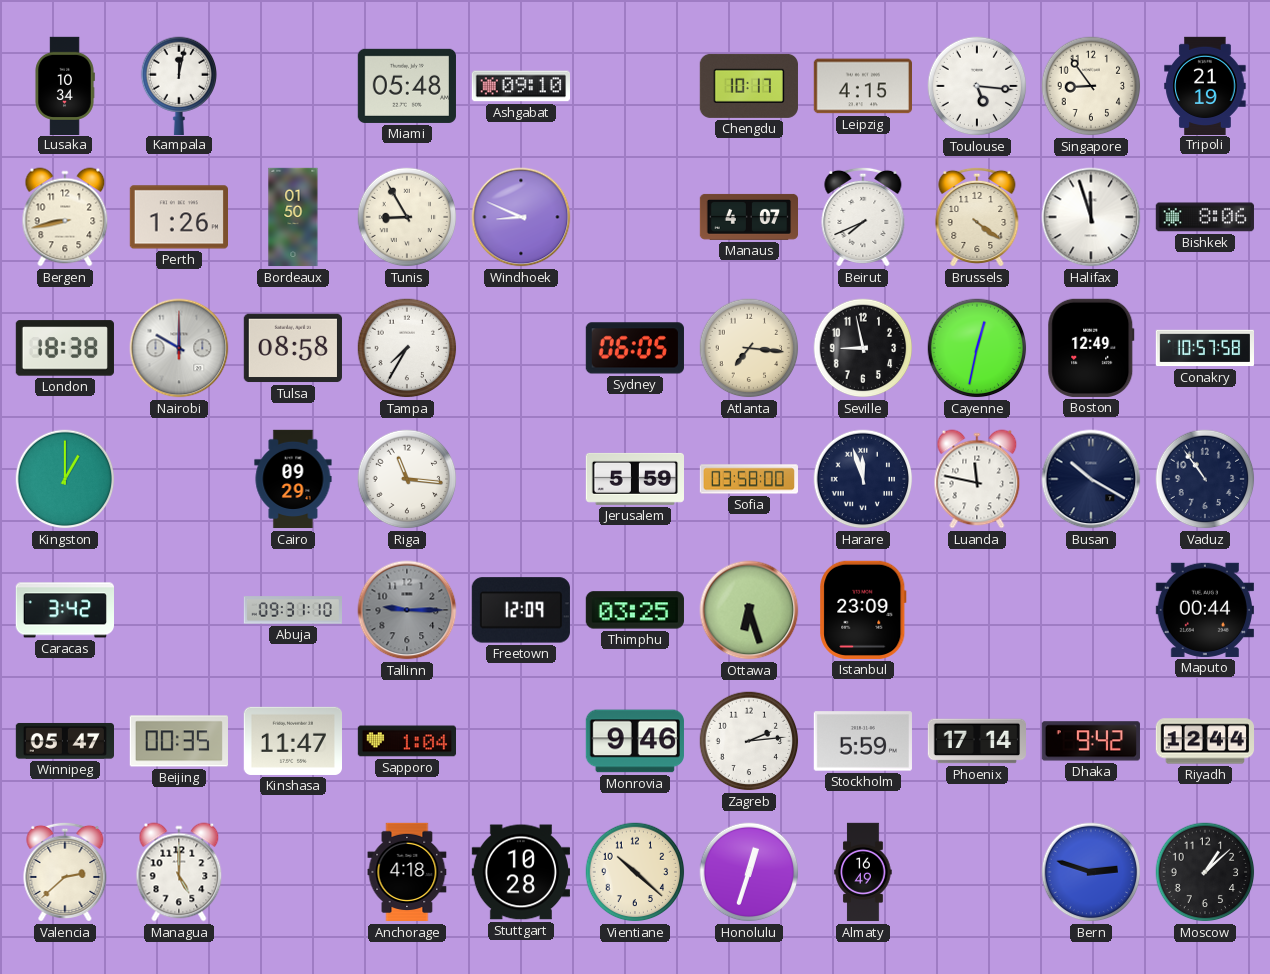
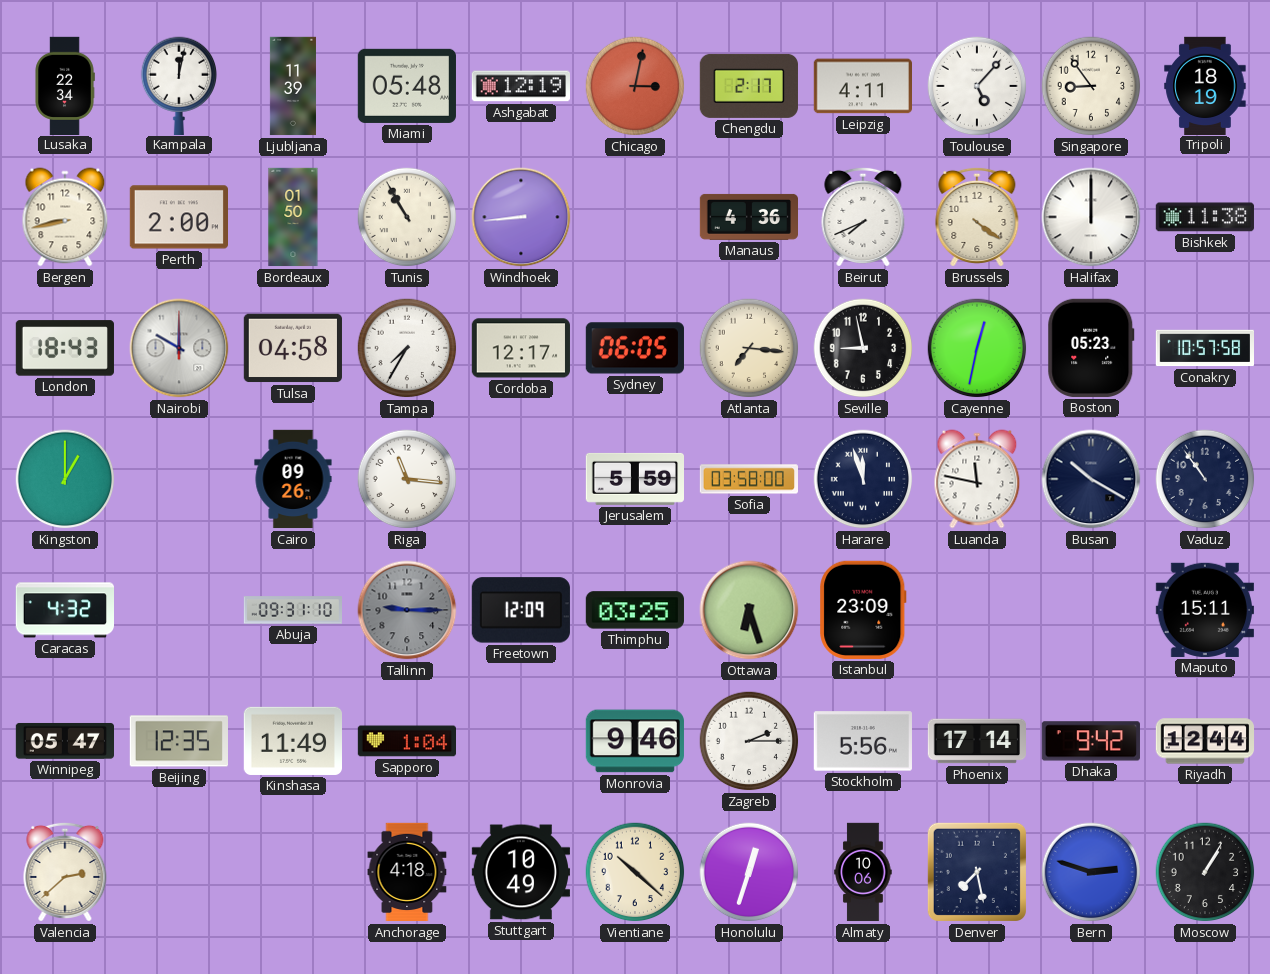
Lusaka: 10:34 -> 22:34
Ljubljana: none -> 11:39
Ashgabat: 09:10 -> 12:19
Chicago: none -> 3:02
Chengdu: 10:17 -> 2:17
Leipzig: 4:15 -> 4:11
Toulouse: 5:16 -> 5:07
Tripoli: 21:19 -> 18:19
Perth: 1:26 -> 2:00
Tunis: 8:55 -> 10:55
Windhoek: 8:49 -> 8:44
Manaus: 4:07 -> 4:36
Halifax: 11:57 -> 12:00
Bishkek: 8:06 -> 11:38
London: 18:38 -> 18:43
Tulsa: 08:58 -> 04:58
Cordoba: none -> 12:17
Boston: 12:49 -> 05:23
Cairo: 09:29 -> 09:26
Caracas: 3:42 -> 4:32
Maputo: 00:44 -> 15:11
Beijing: 00:35 -> 12:35
Kinshasa: 11:47 -> 11:49
Zagreb: 2:14 -> 2:15
Stockholm: 5:59 -> 5:56
Managua: 5:00 -> none
Stuttgart: 10:28 -> 10:49
Almaty: 16:49 -> 10:06
Denver: none -> 7:28
Moscow: 1:08 -> 1:05
